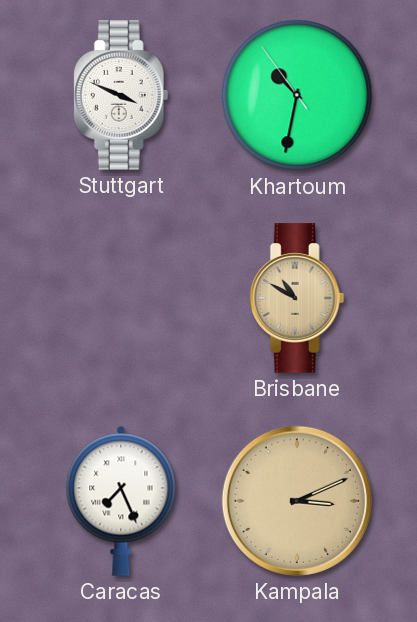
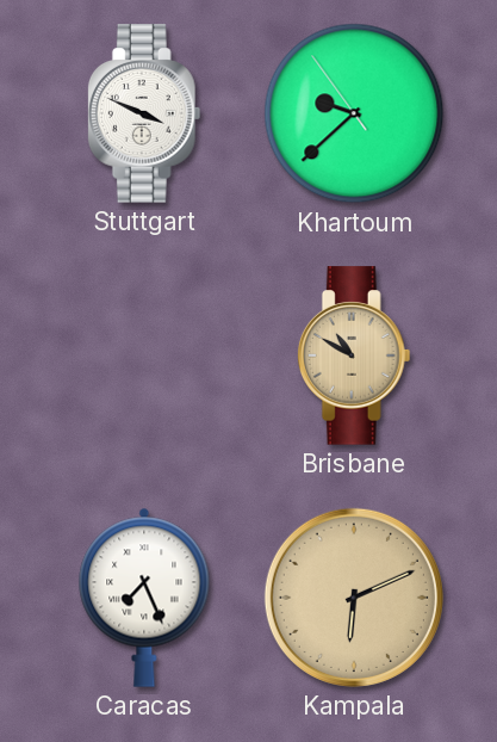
Khartoum: 10:31 -> 9:37
Kampala: 3:11 -> 6:11
